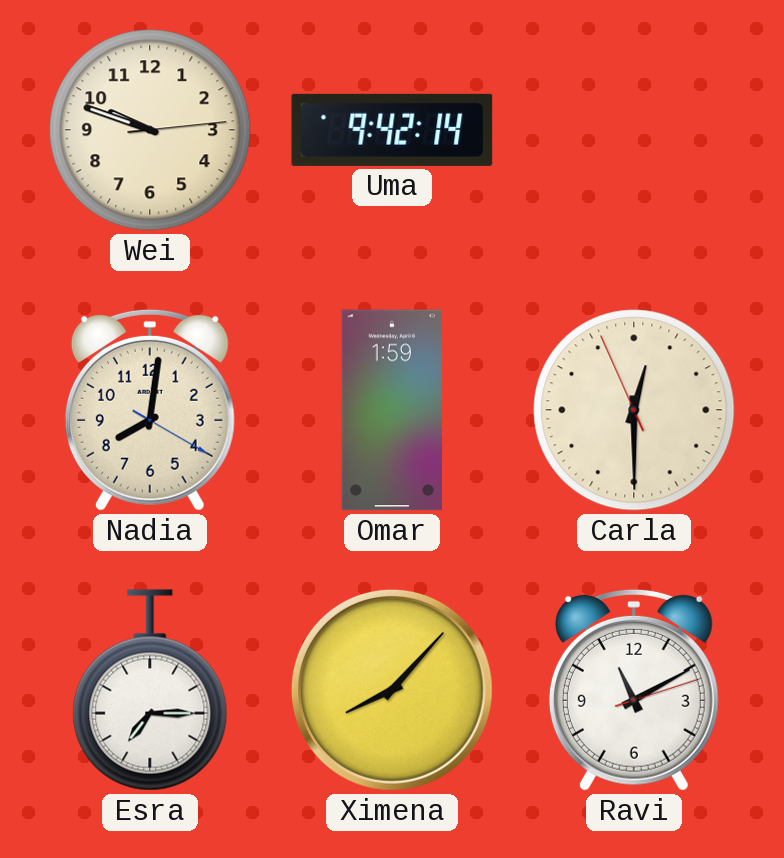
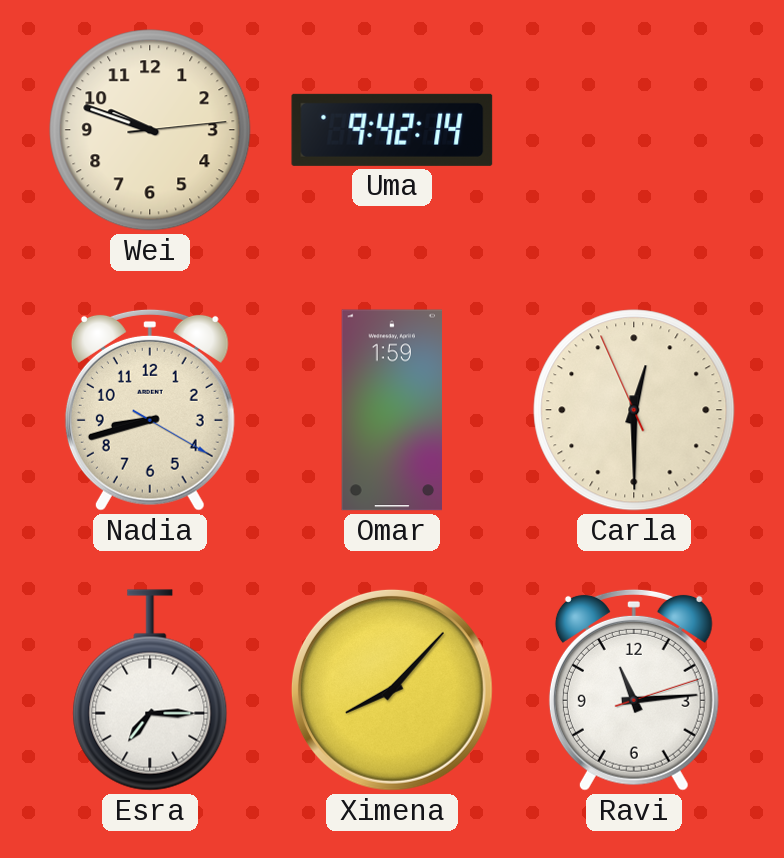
Nadia: 8:01 -> 8:42
Ravi: 11:10 -> 11:14
